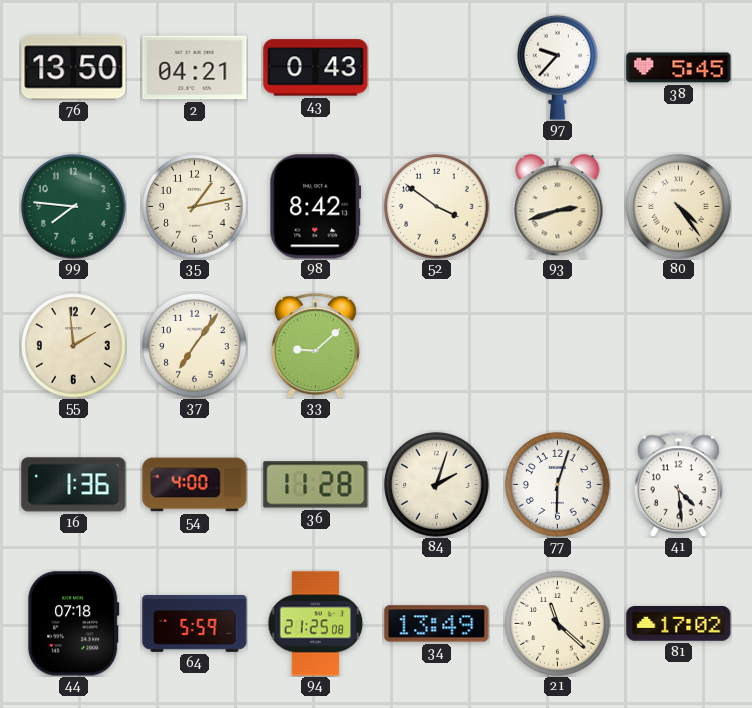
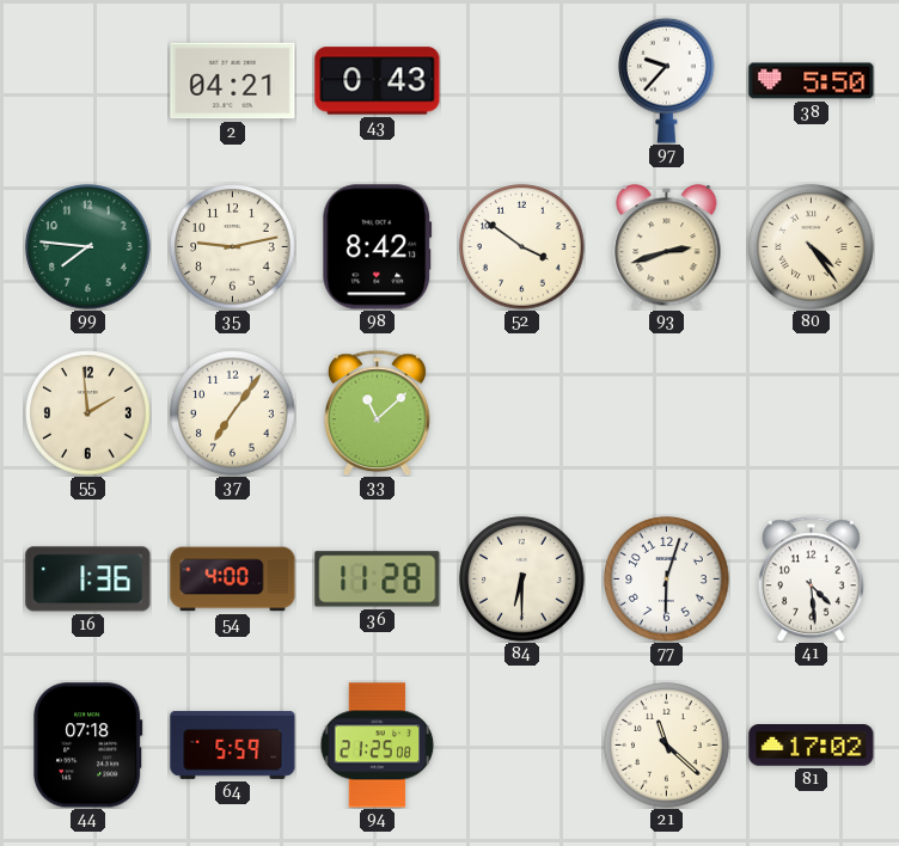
76: 13:50 -> none
38: 5:45 -> 5:50
35: 1:13 -> 9:13
33: 9:08 -> 11:08
84: 2:03 -> 6:30
34: 13:49 -> none
